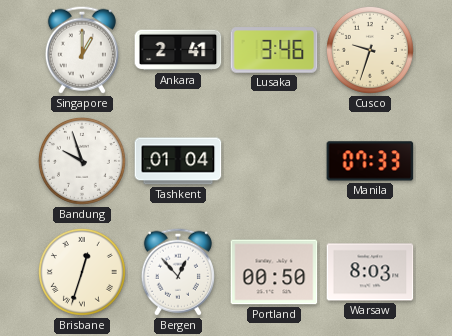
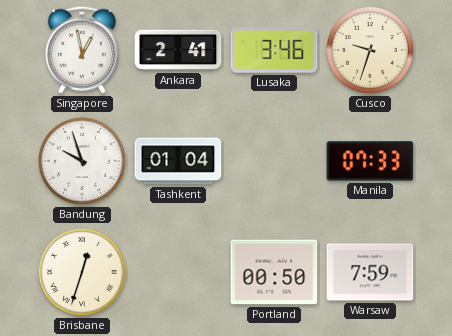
Singapore: 1:00 -> 12:58
Bergen: 12:53 -> none
Warsaw: 8:03 -> 7:59
